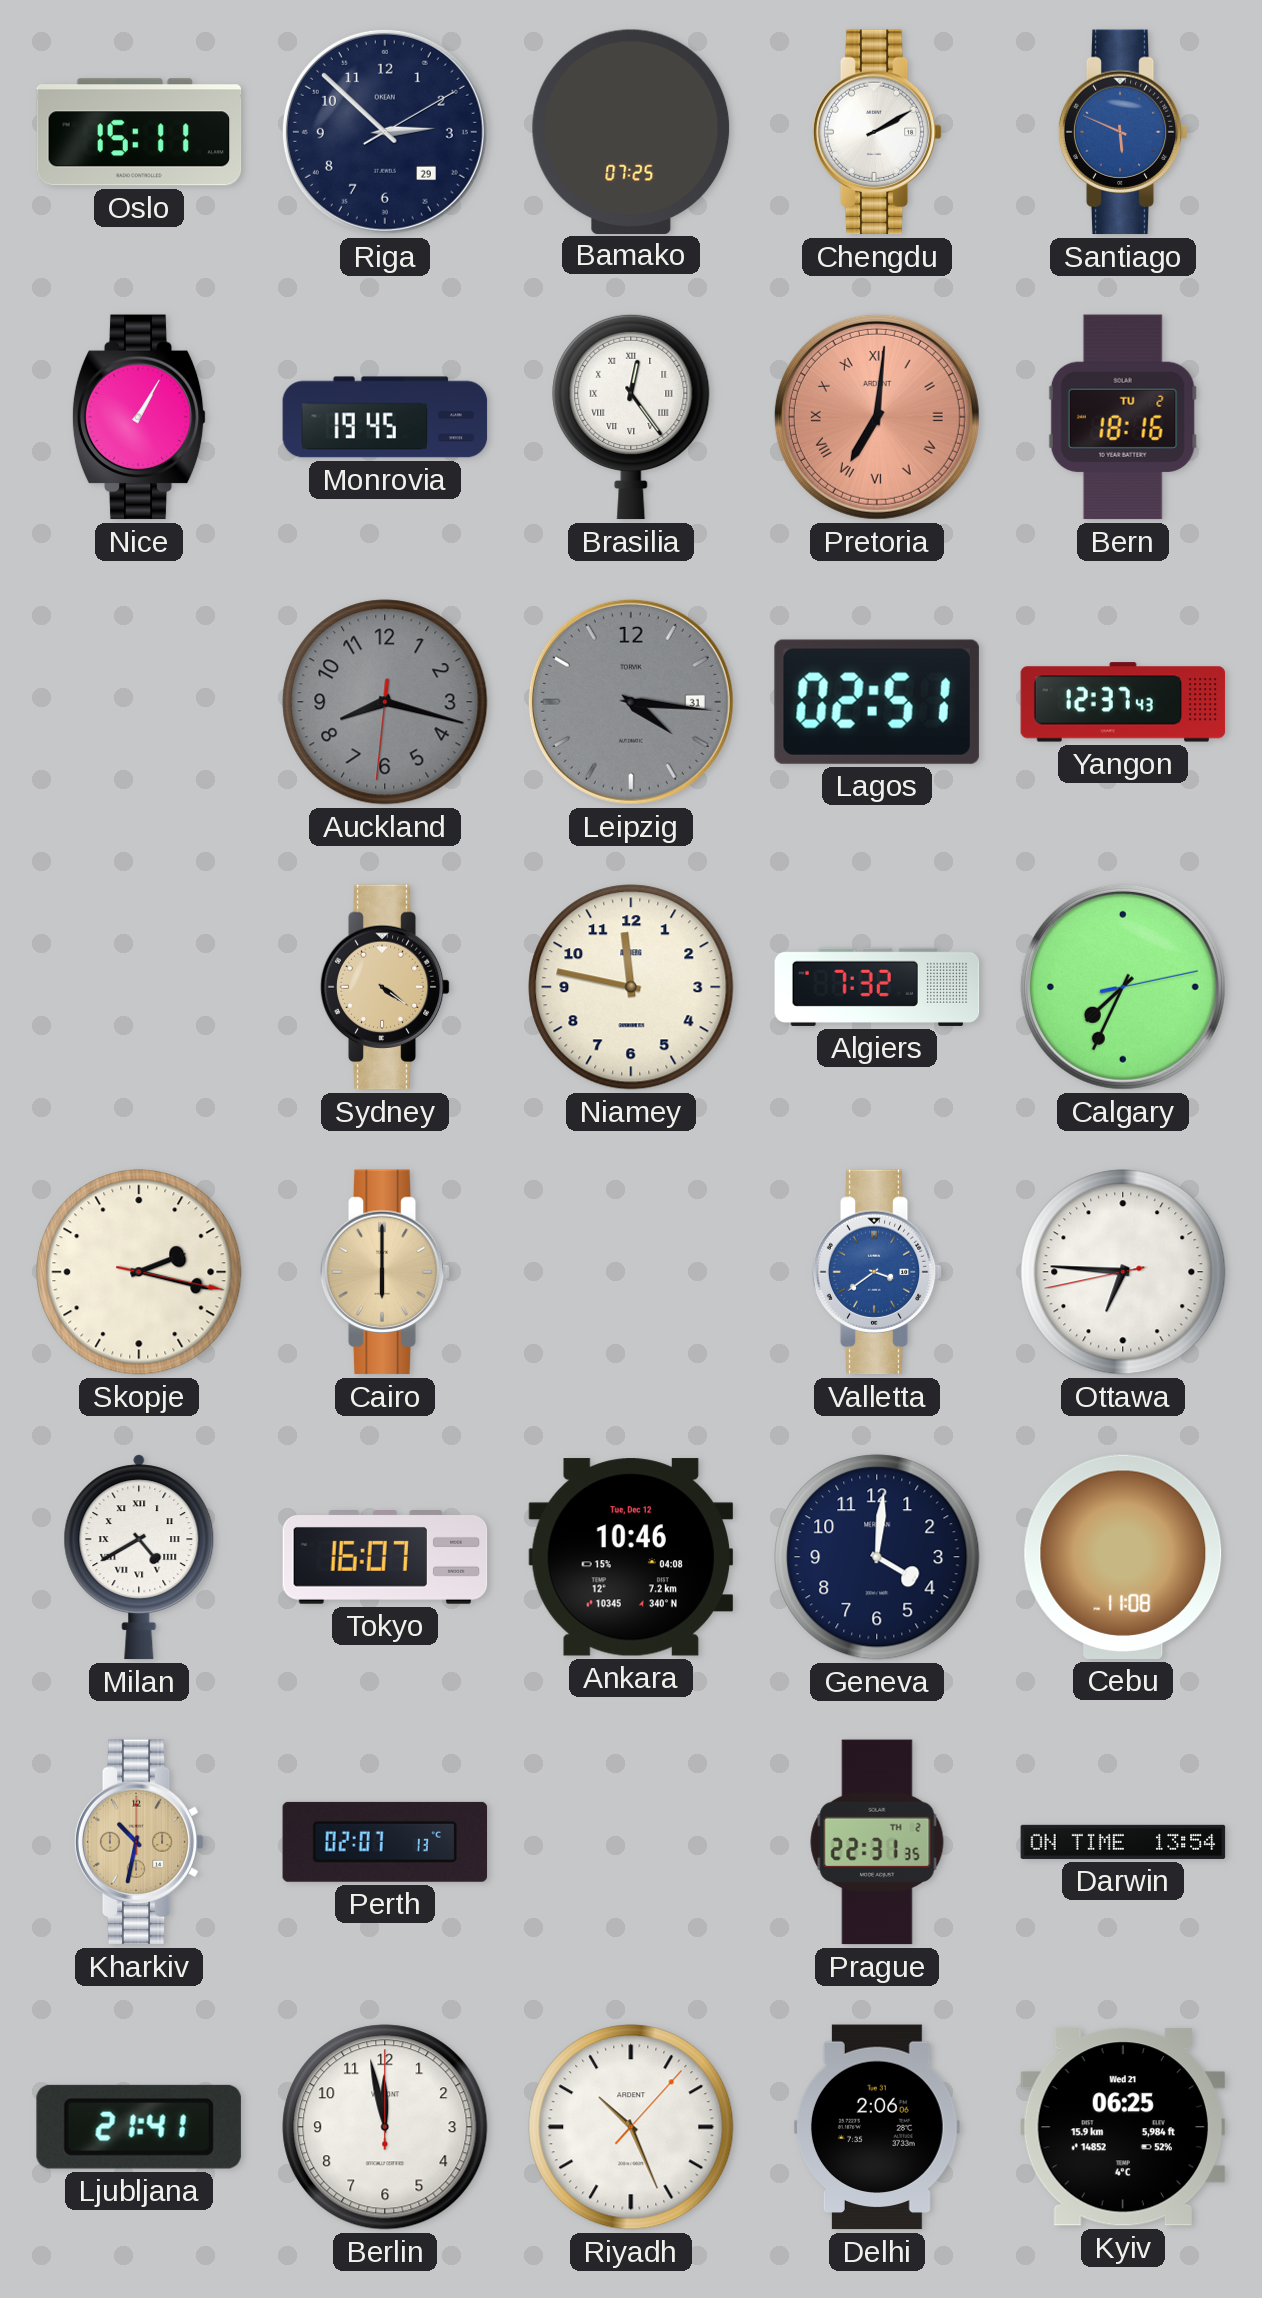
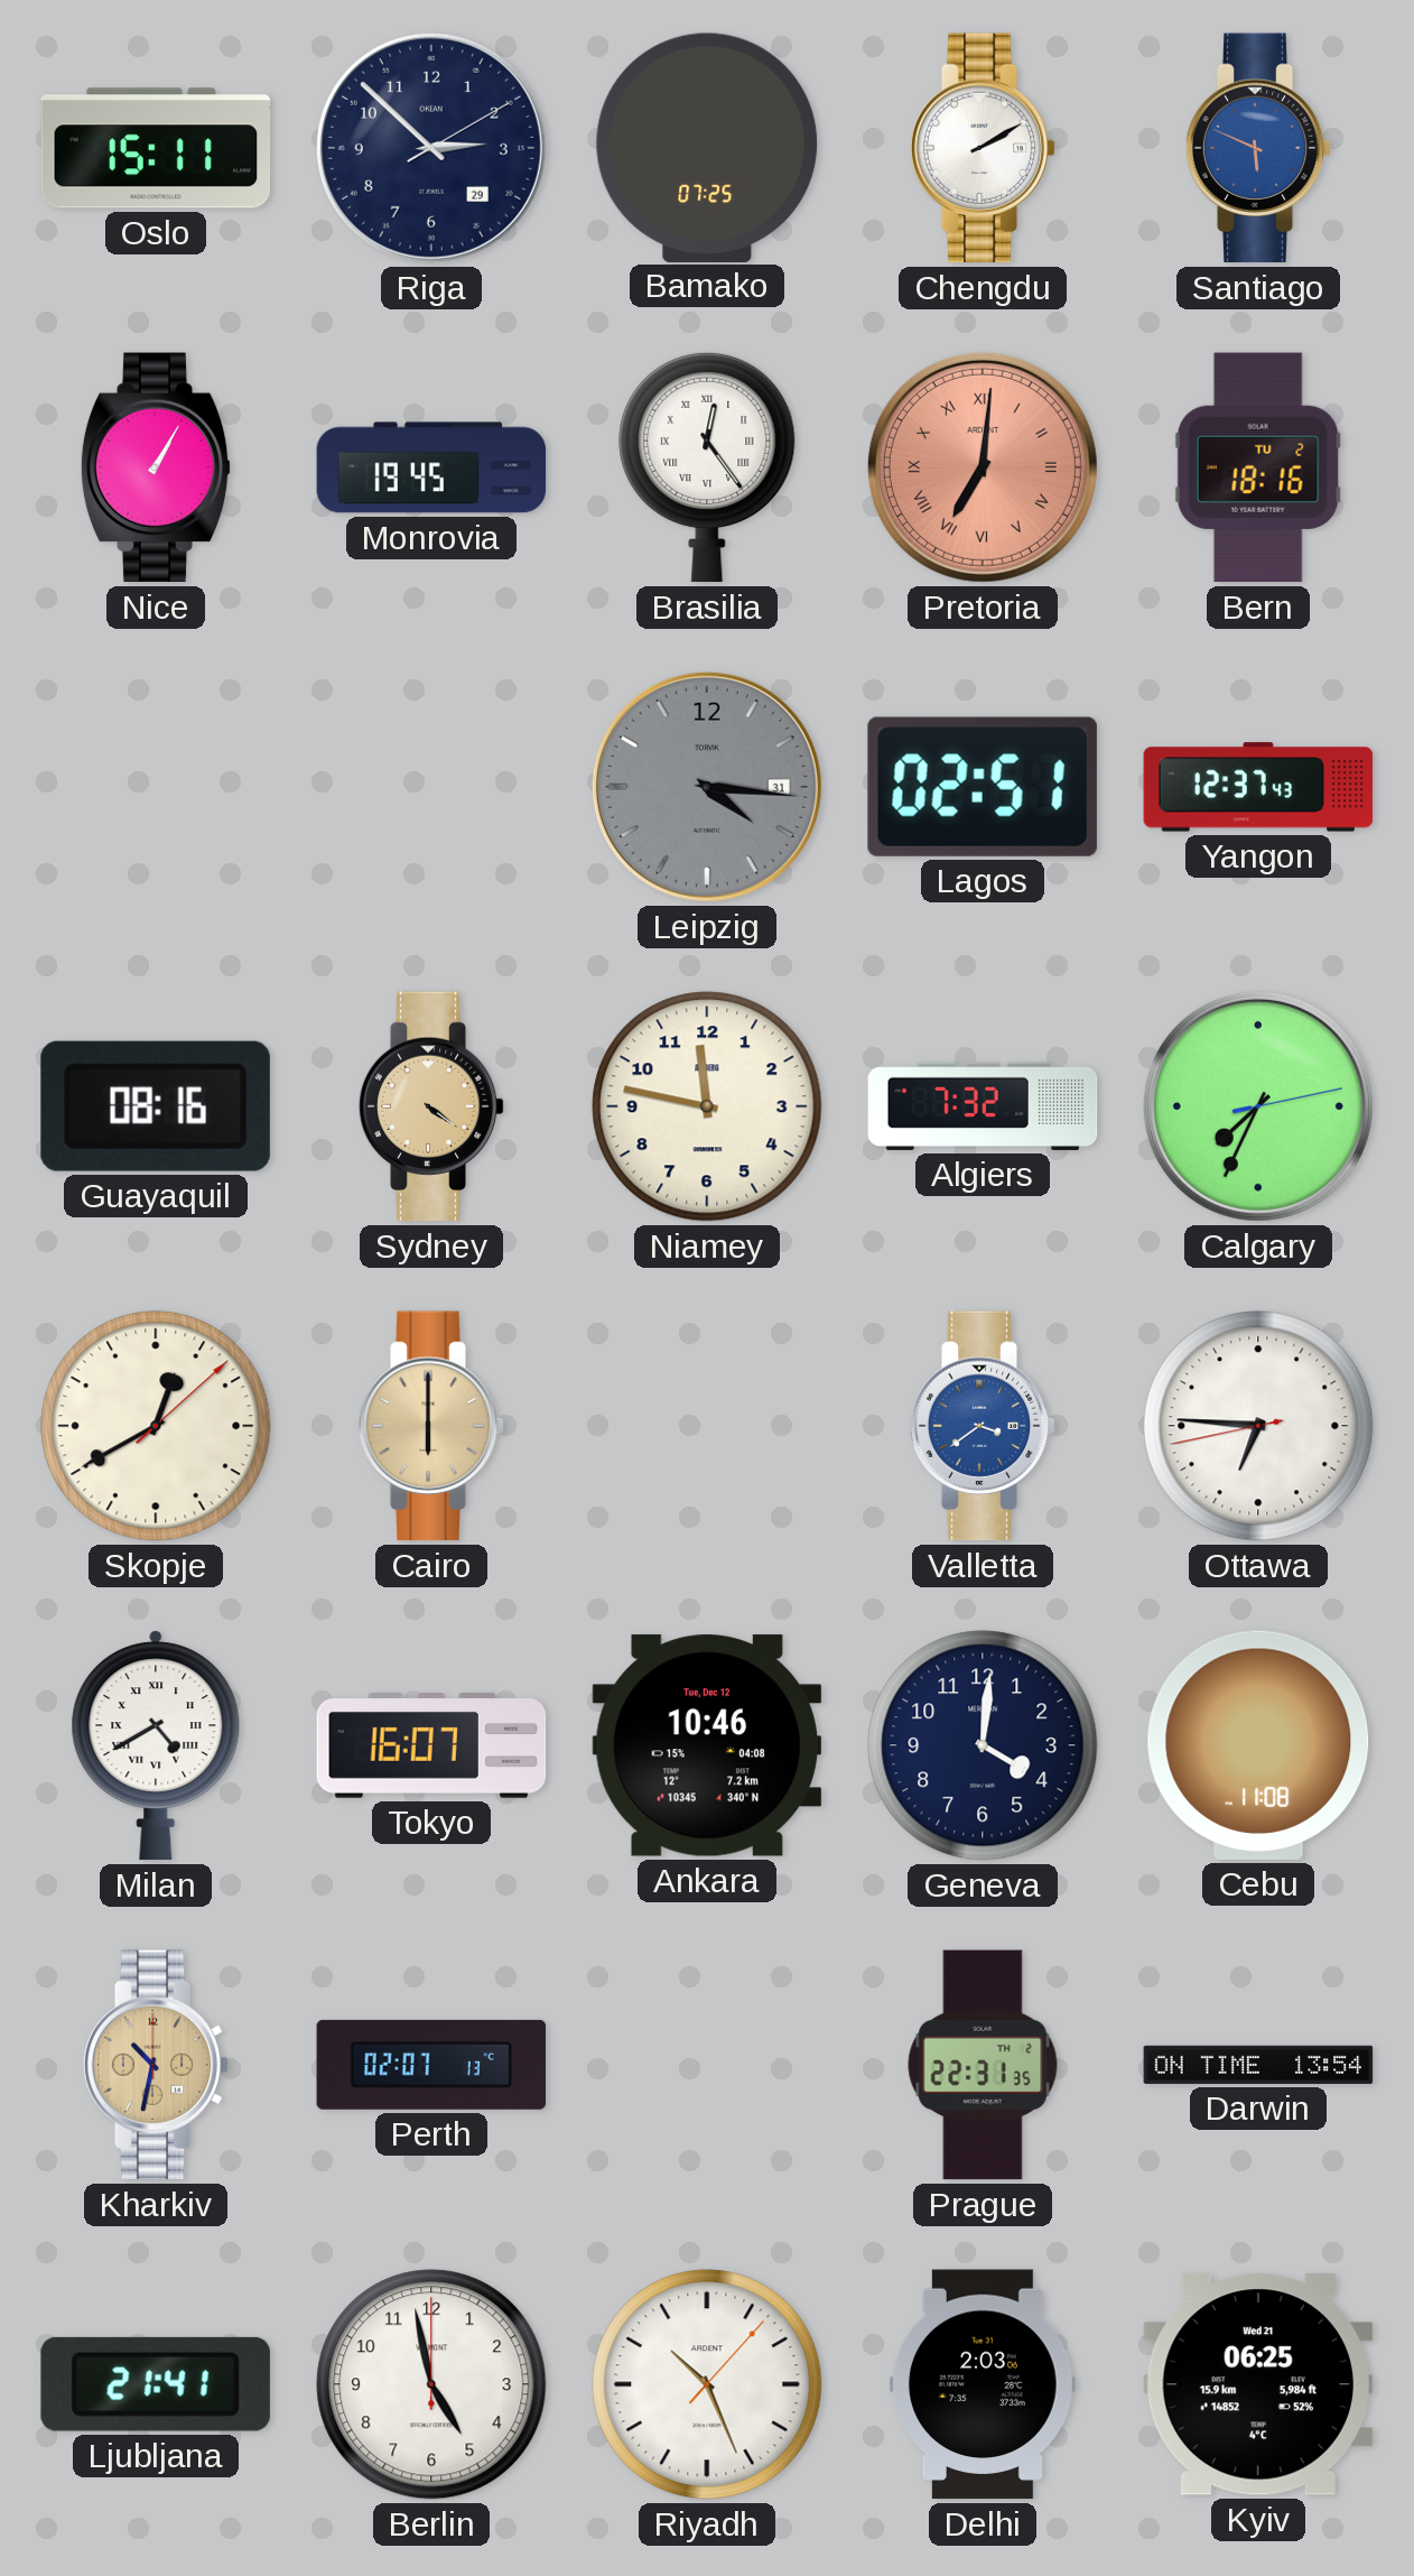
Auckland: 8:17 -> none
Guayaquil: none -> 08:16
Skopje: 2:17 -> 12:40
Berlin: 11:58 -> 4:58
Delhi: 2:06 -> 2:03
